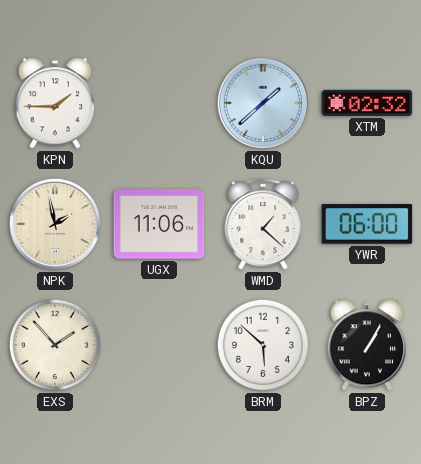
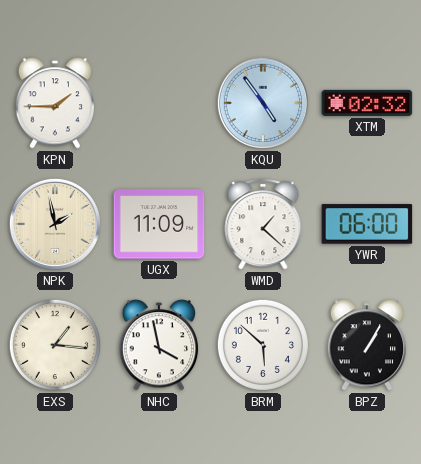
KQU: 1:38 -> 4:54
UGX: 11:06 -> 11:09
EXS: 1:53 -> 1:16
NHC: none -> 3:58
